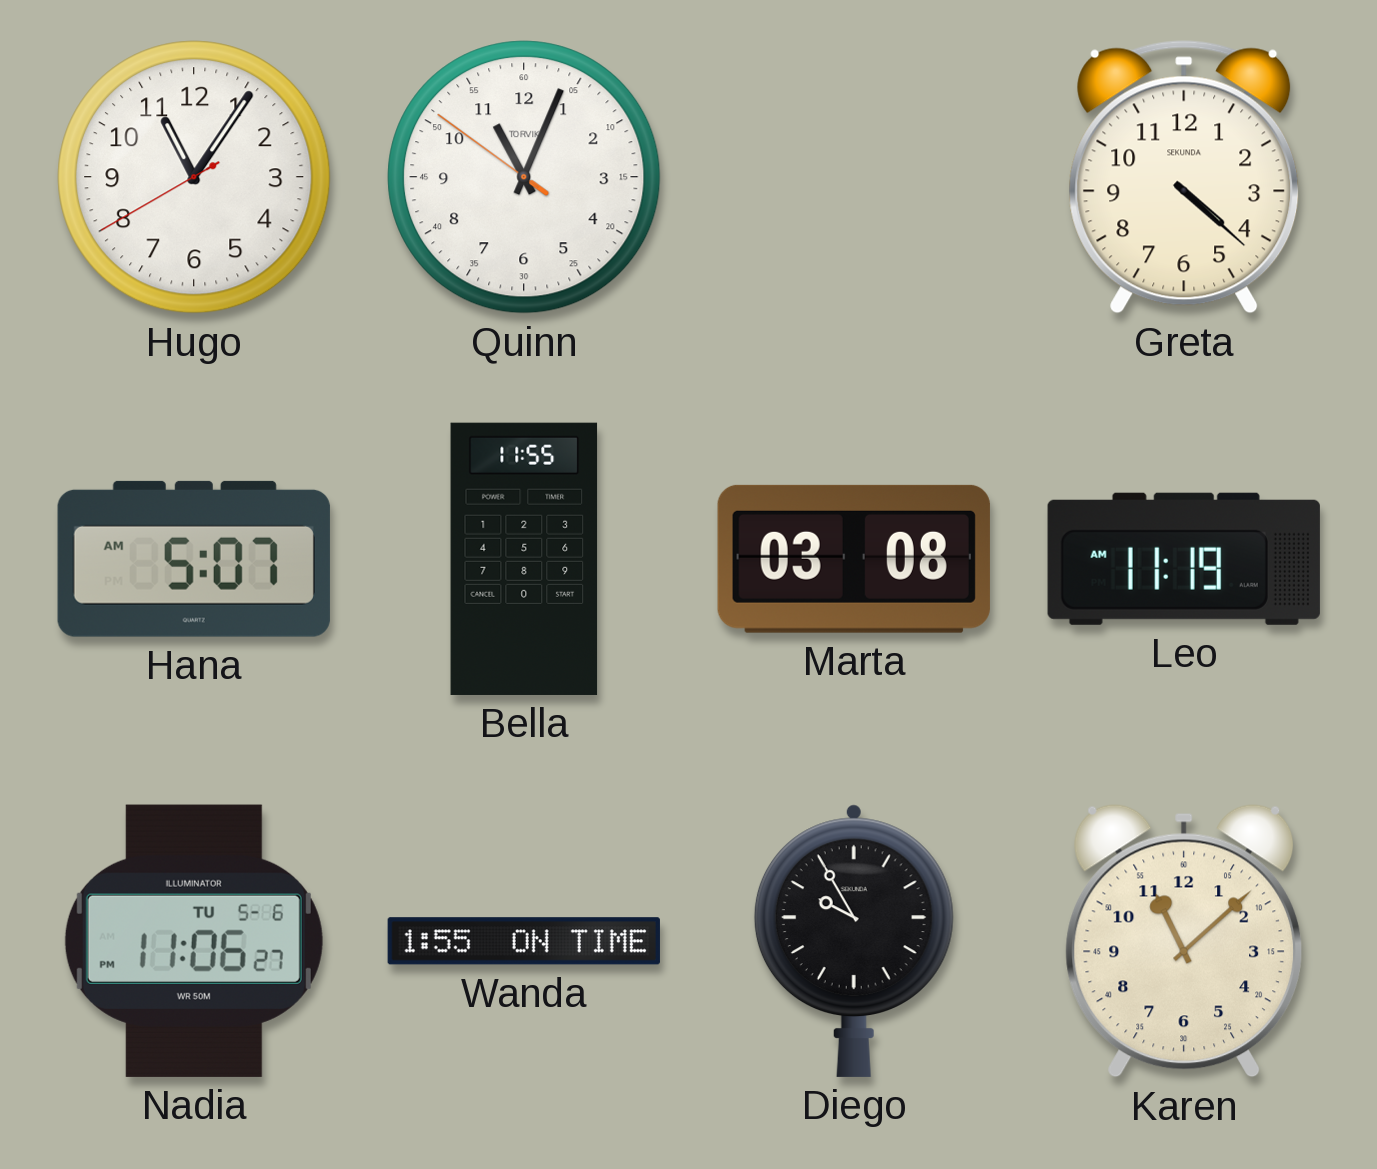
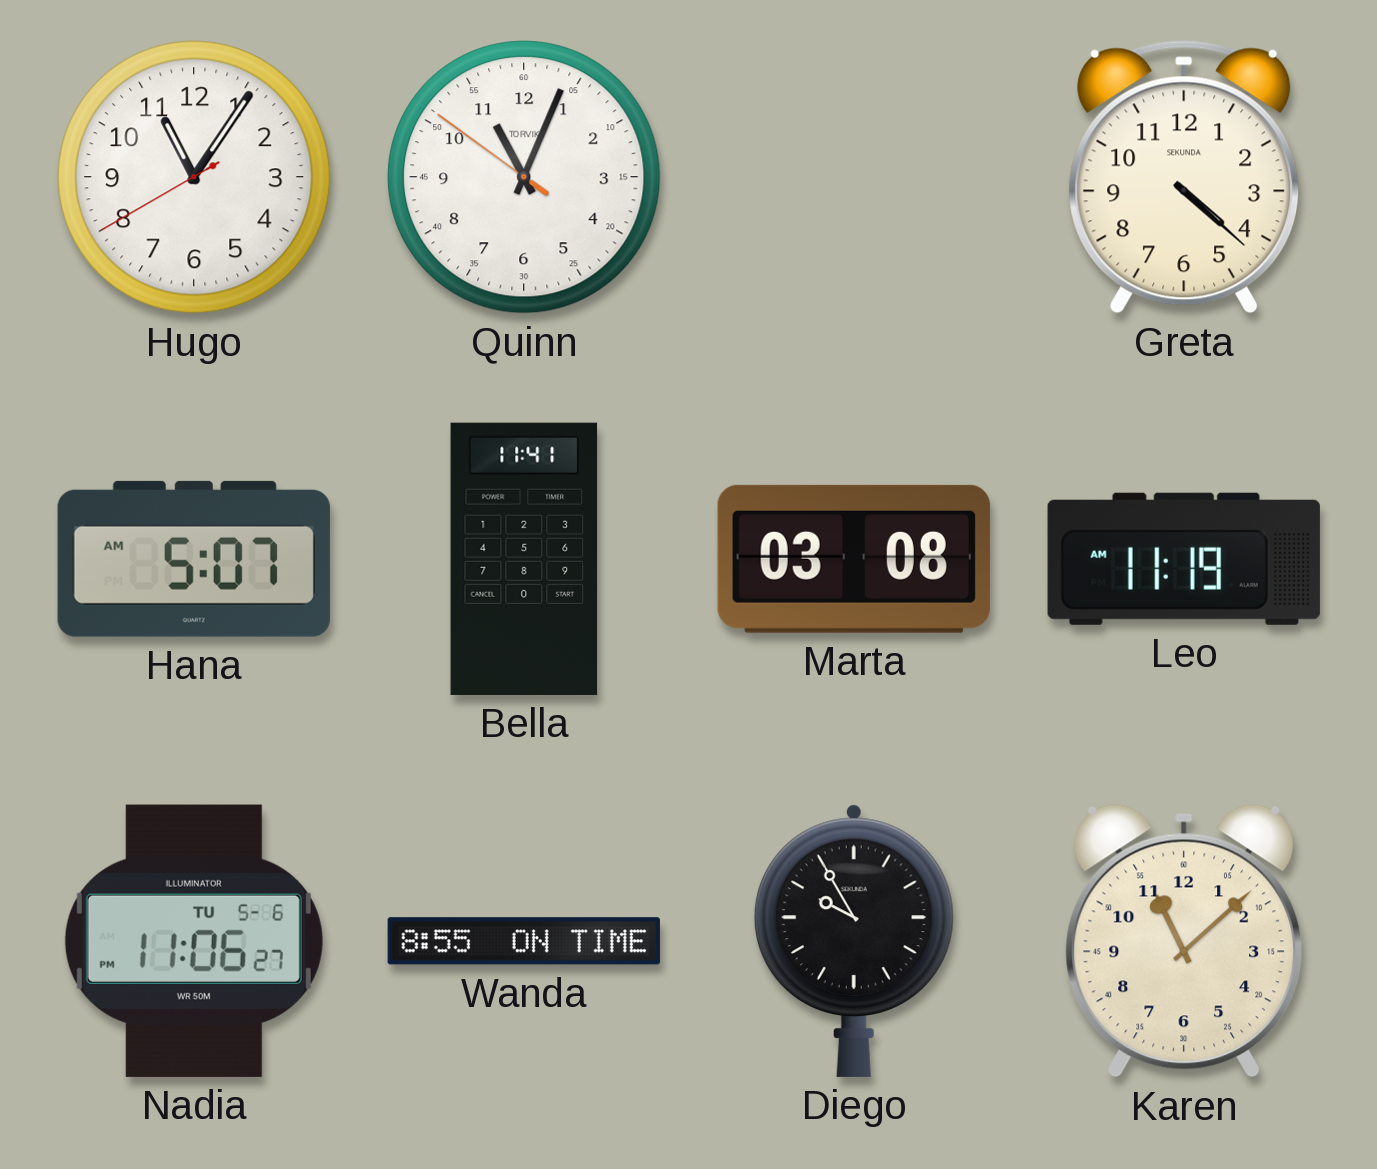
Bella: 11:55 -> 11:41
Wanda: 1:55 -> 8:55
